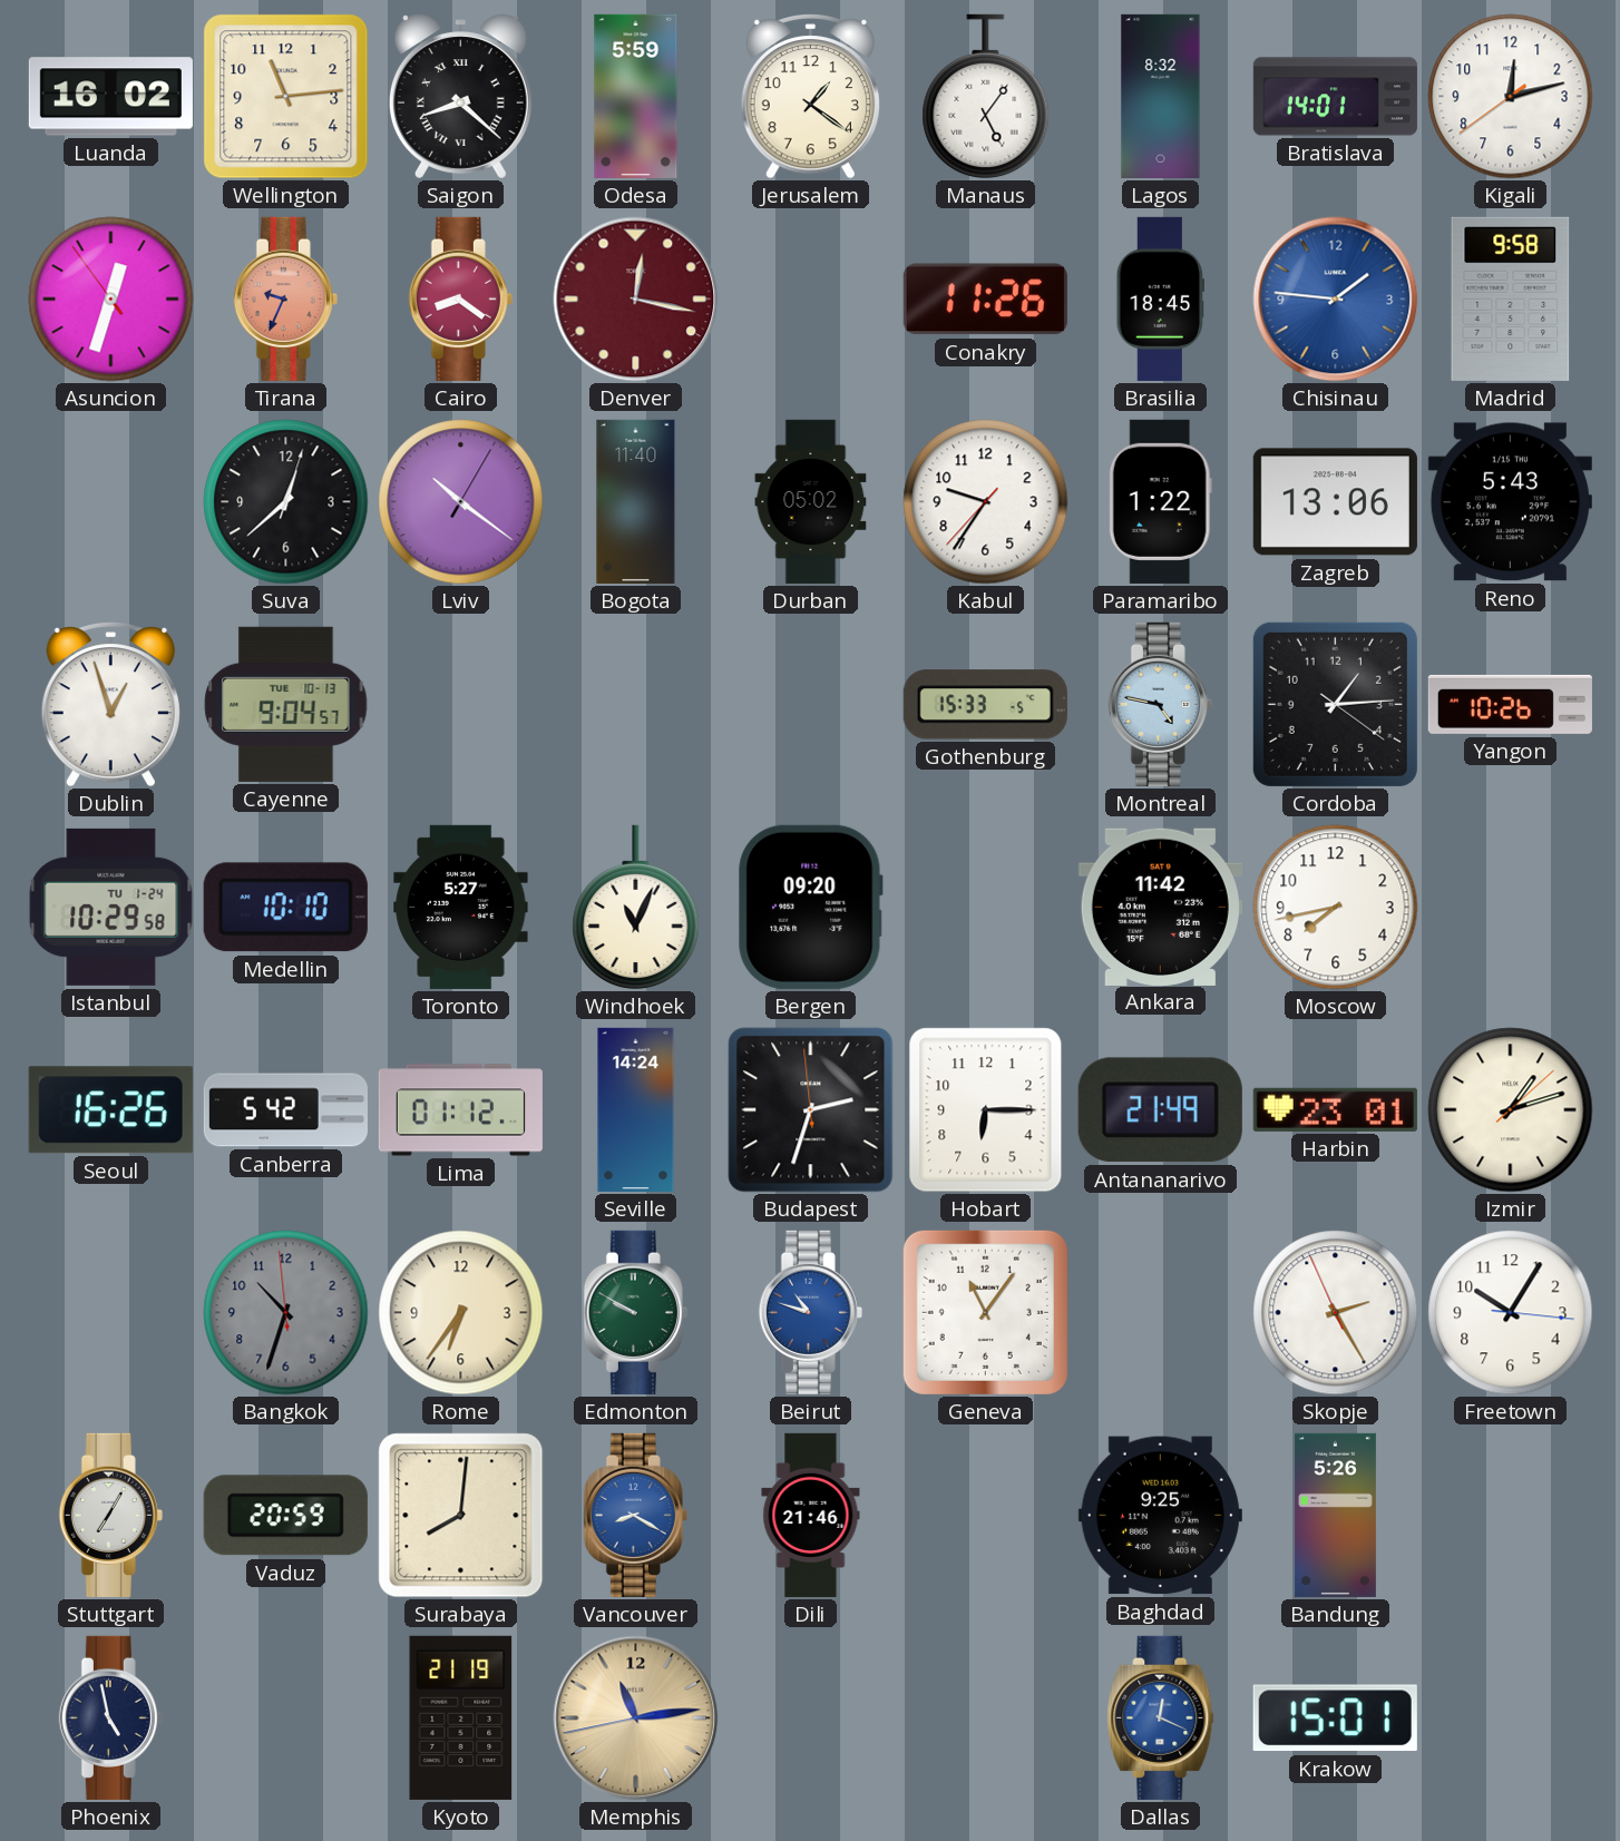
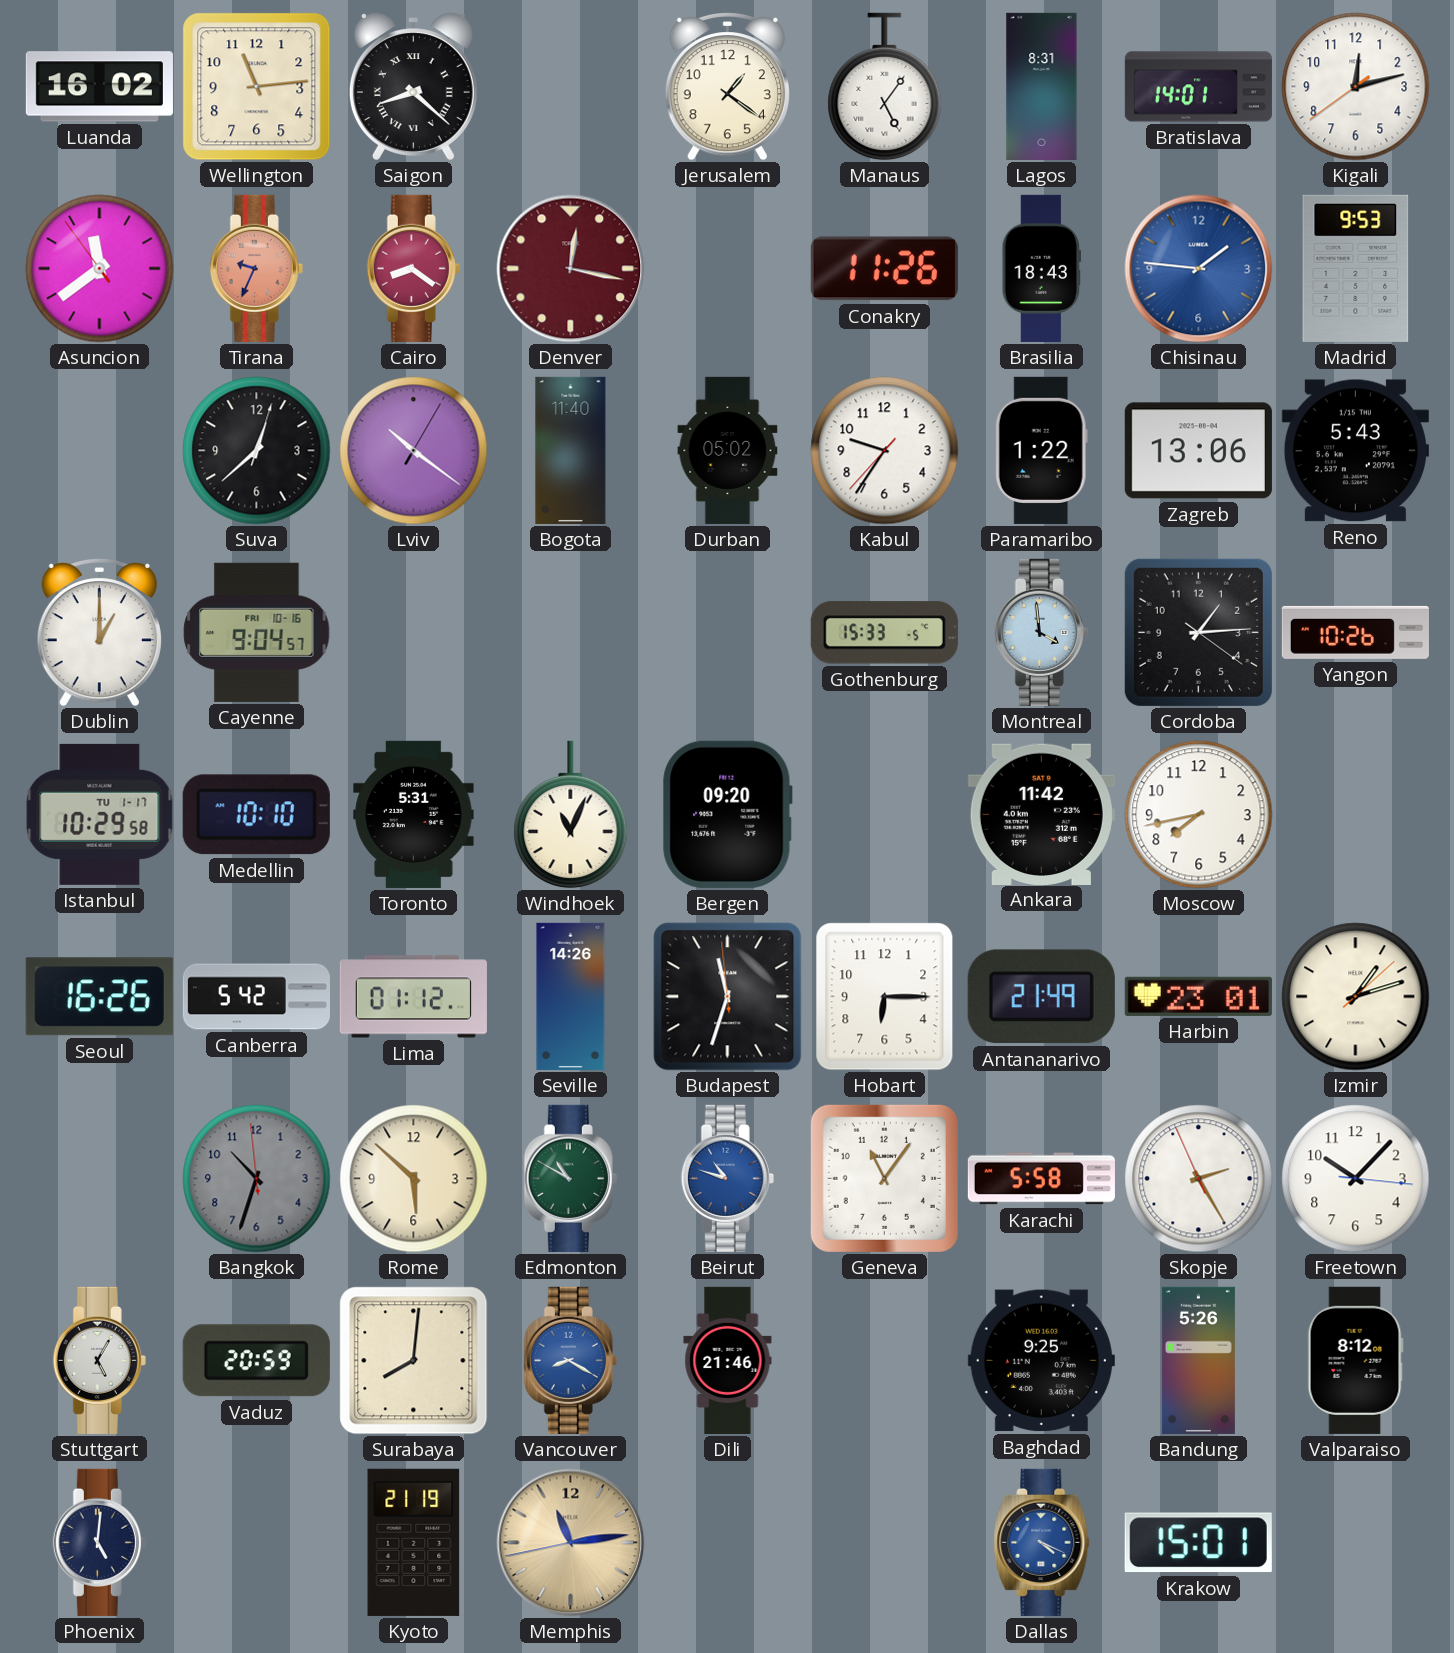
Odesa: 5:59 -> none
Lagos: 8:32 -> 8:31
Asuncion: 12:32 -> 11:38
Brasilia: 18:45 -> 18:43
Madrid: 9:58 -> 9:53
Dublin: 12:57 -> 1:00
Cayenne date: TUE 10-13 -> FRI 10-16
Montreal: 4:47 -> 3:59
Istanbul date: TU 1-24 -> TU 1-17
Toronto: 5:27 -> 5:31
Seville: 14:24 -> 14:26
Budapest: 2:32 -> 11:32
Rome: 6:36 -> 5:52
Edmonton: 9:50 -> 10:50
Karachi: none -> 5:58
Freetown: 10:05 -> 10:07
Stuttgart: 7:05 -> 5:05
Valparaiso: none -> 8:12
Phoenix: 4:58 -> 5:01
Dallas: 12:19 -> 4:19
